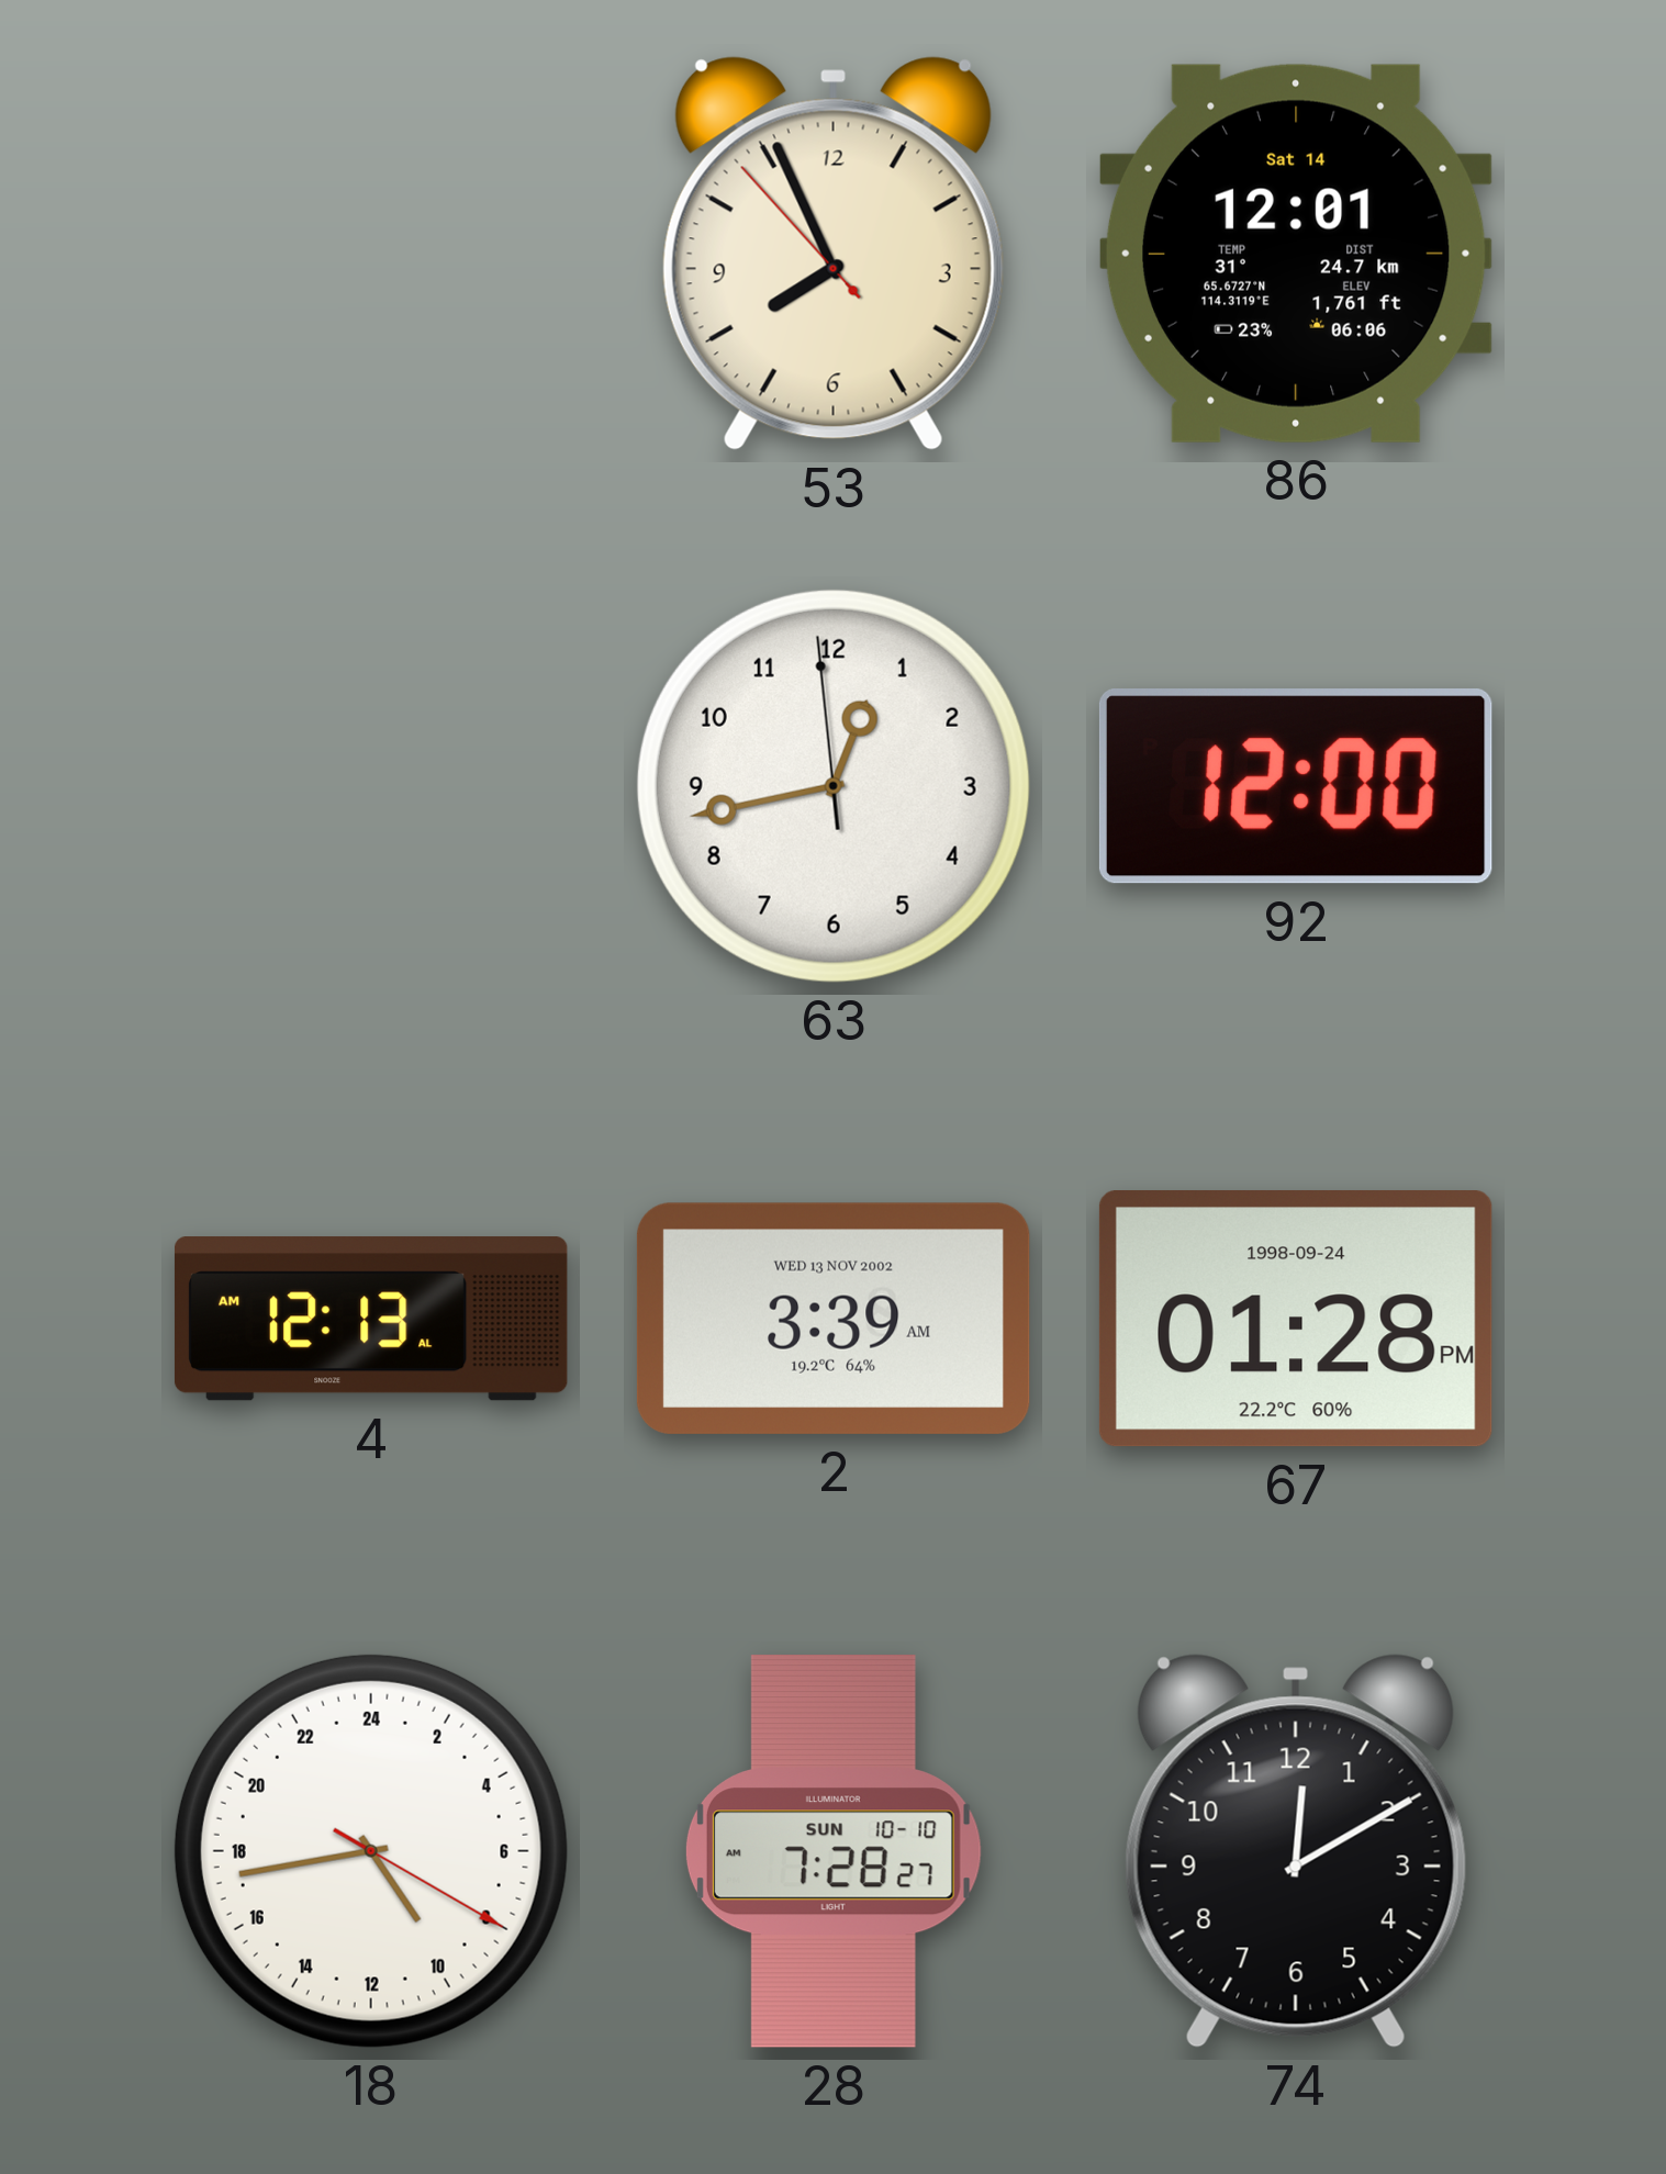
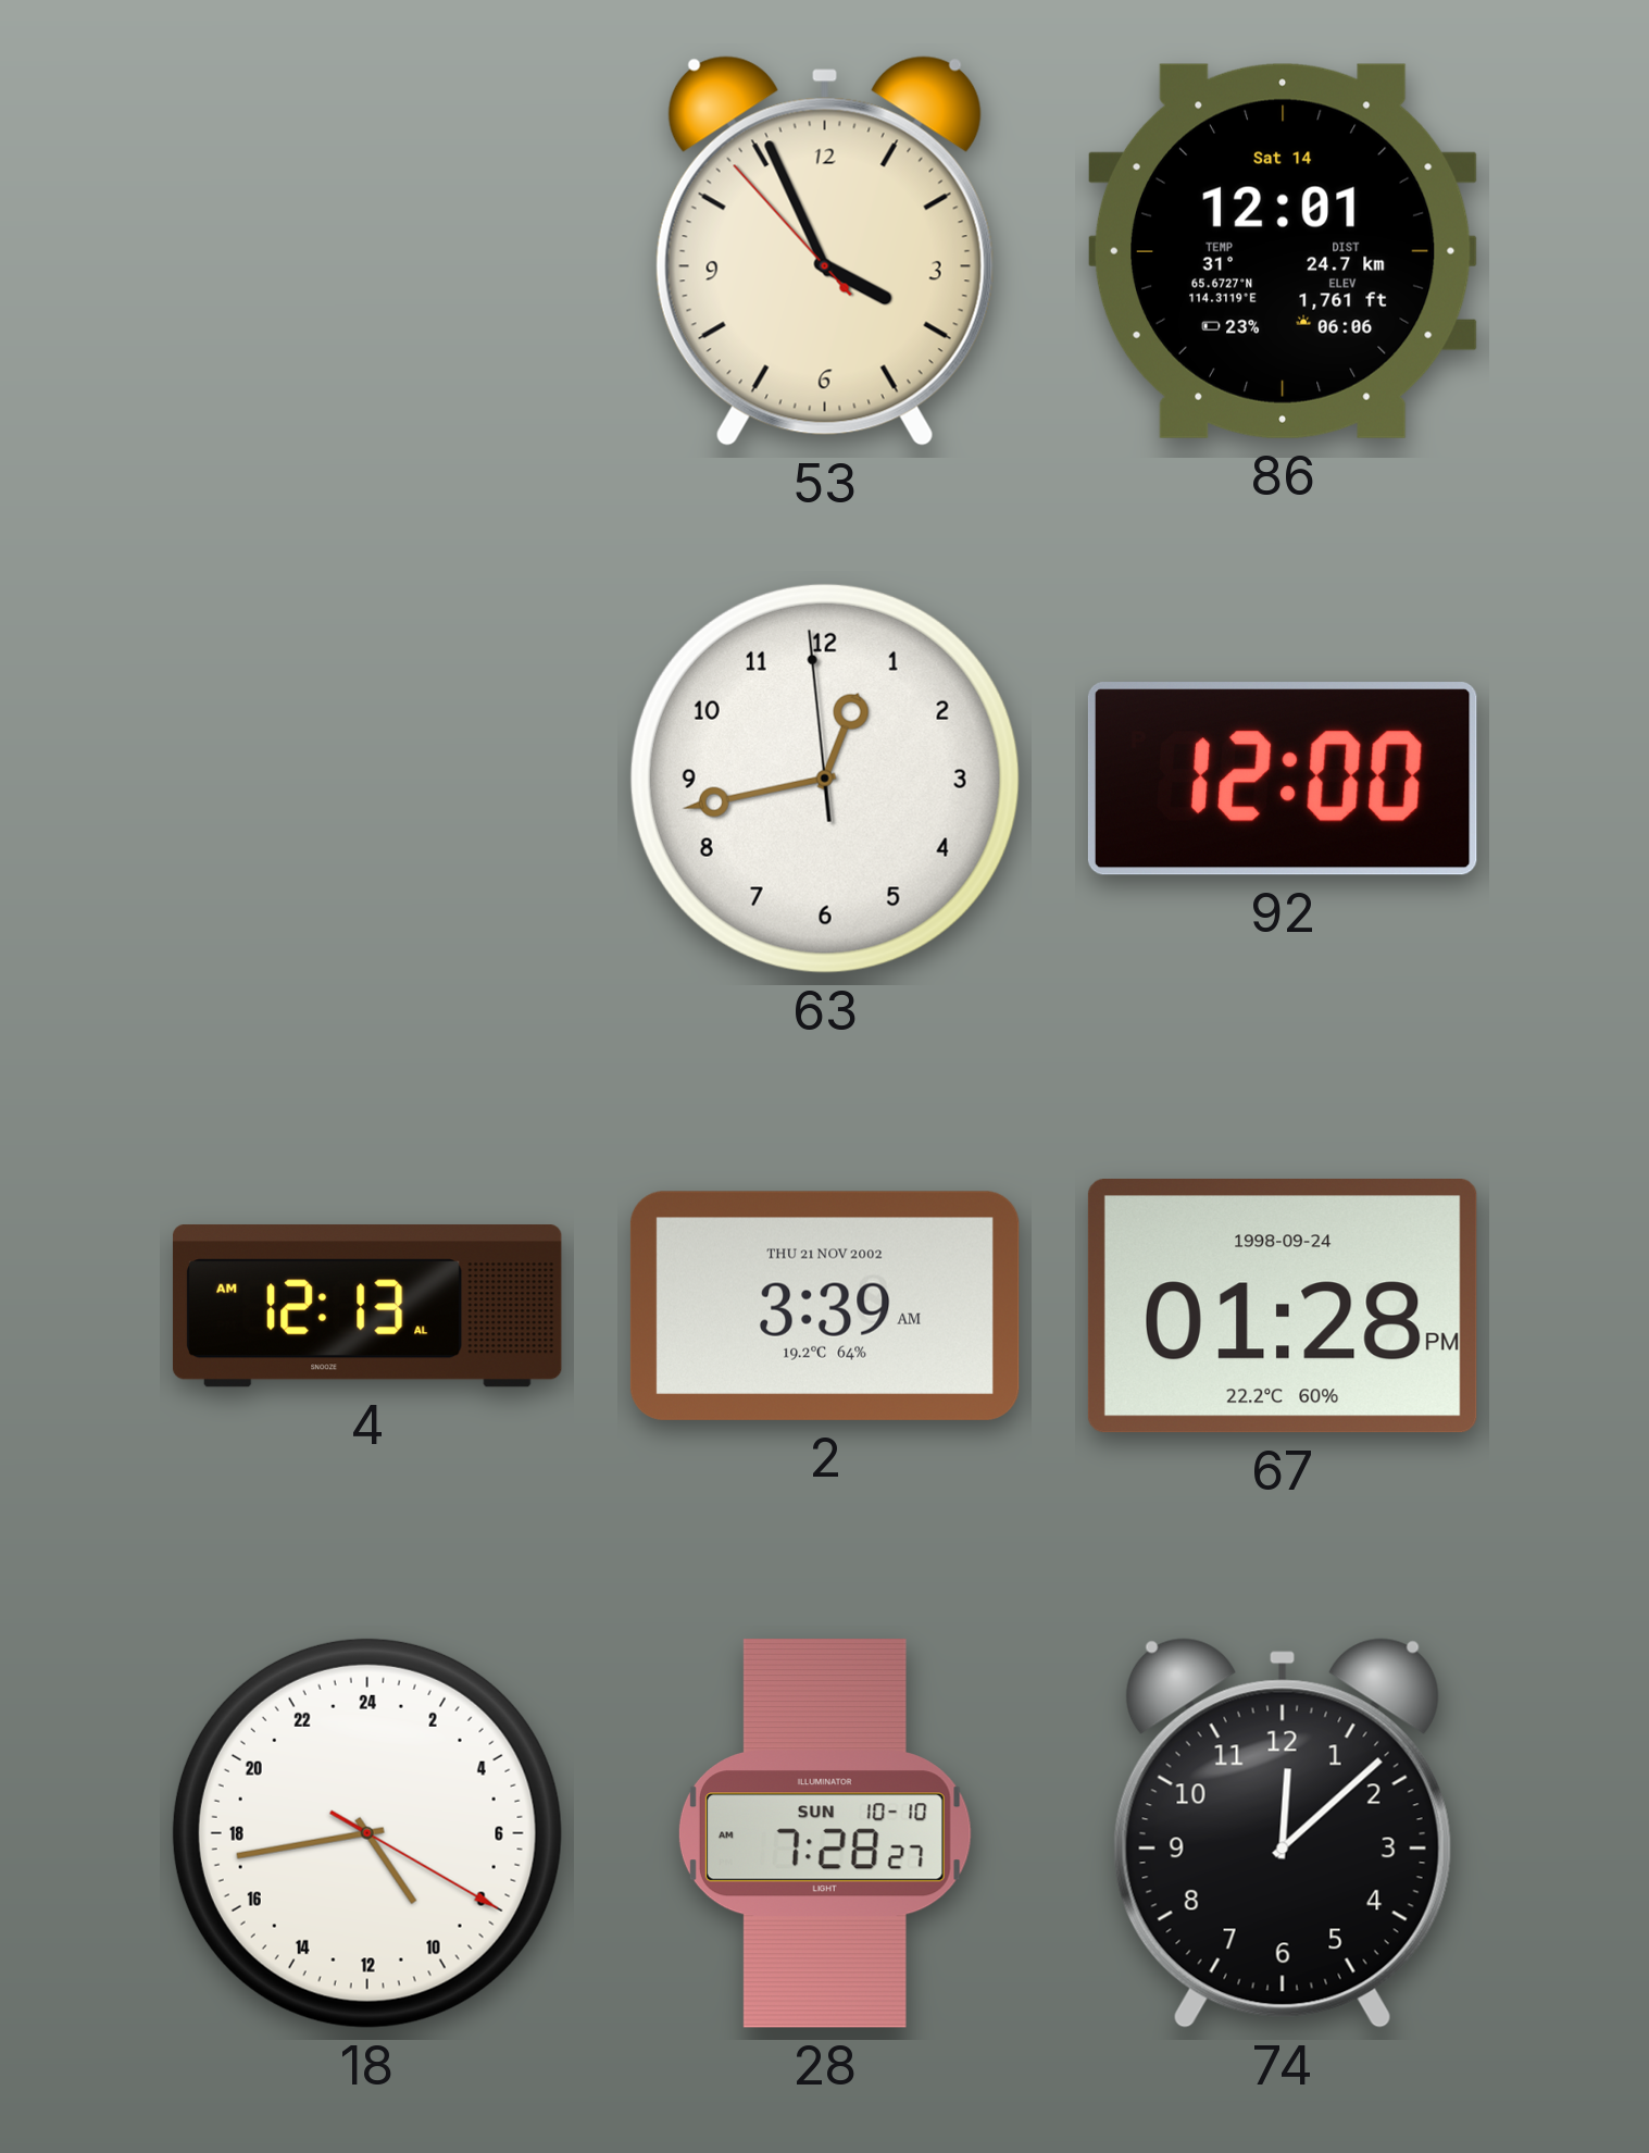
53: 7:55 -> 3:55
2 date: WED 13 NOV 2002 -> THU 21 NOV 2002
74: 12:10 -> 12:08
